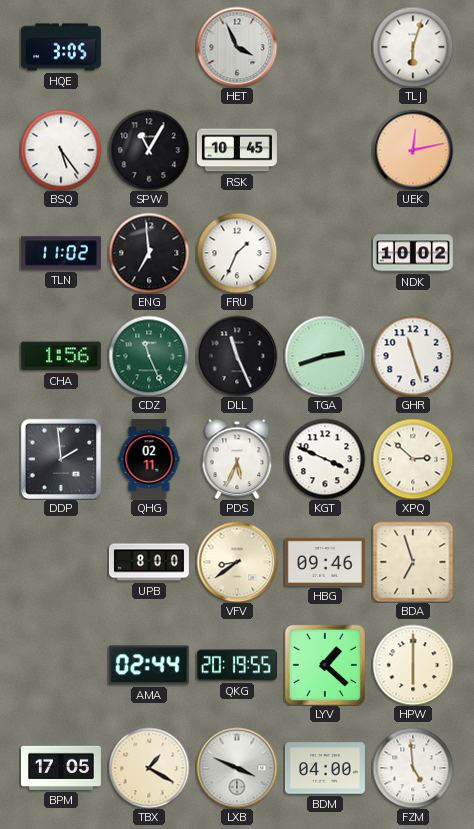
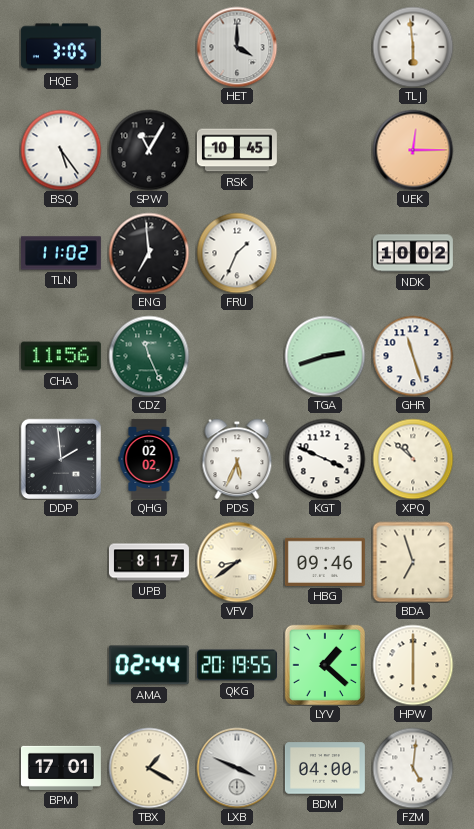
HET: 3:56 -> 4:00
TLJ: 6:03 -> 5:59
UEK: 12:13 -> 12:15
CHA: 1:56 -> 11:56
DLL: 11:26 -> none
QHG: 02:11 -> 02:02
XPQ: 2:52 -> 10:52
UPB: 8:00 -> 8:17
BPM: 17:05 -> 17:01
FZM: 4:59 -> 5:01
